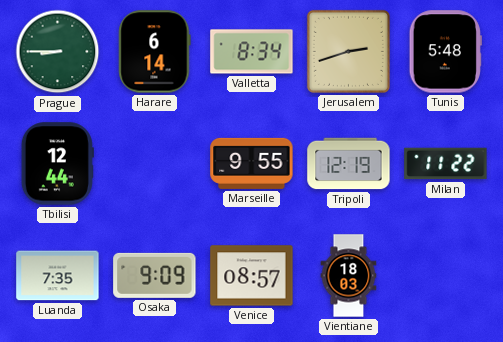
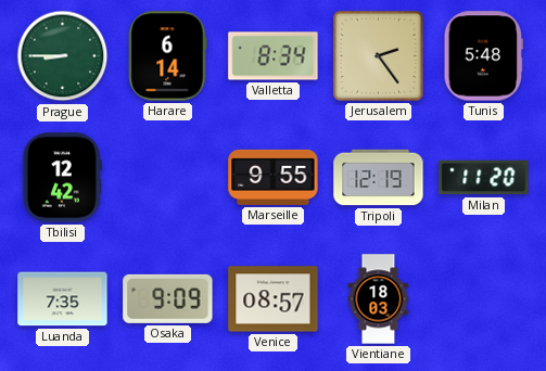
Jerusalem: 2:42 -> 2:24
Tbilisi: 12:44 -> 12:42
Milan: 11:22 -> 11:20
